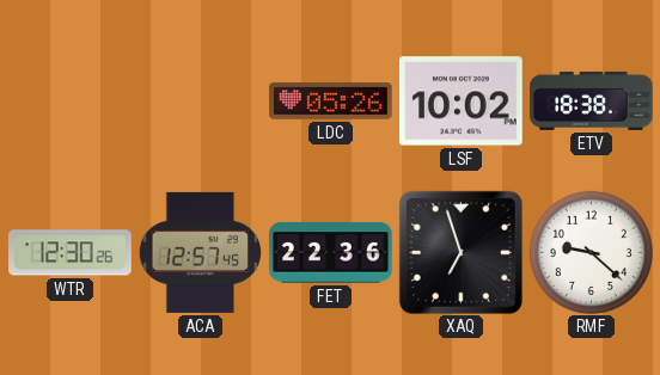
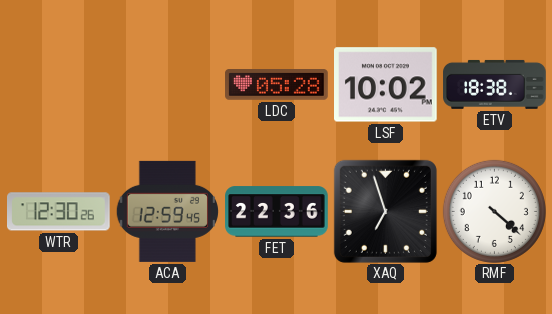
LDC: 05:26 -> 05:28
ACA: 12:57 -> 12:59
RMF: 9:22 -> 4:22
